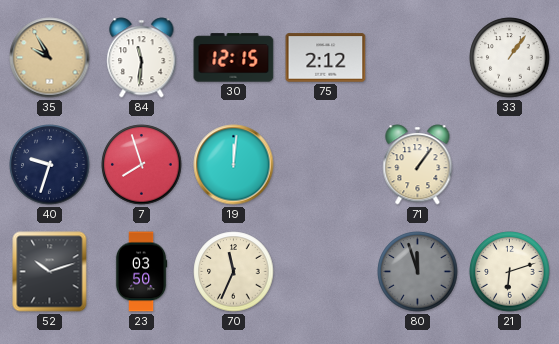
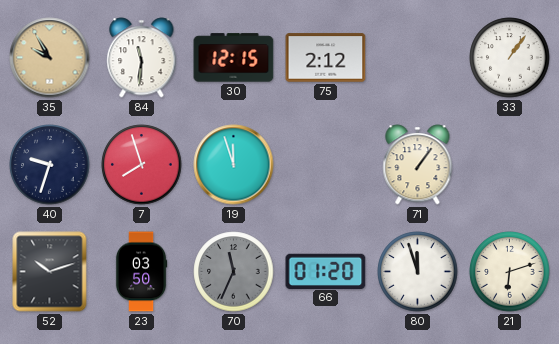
19: 12:01 -> 11:57
70 dial: cream -> grey
66: none -> 01:20
80 dial: grey -> white
